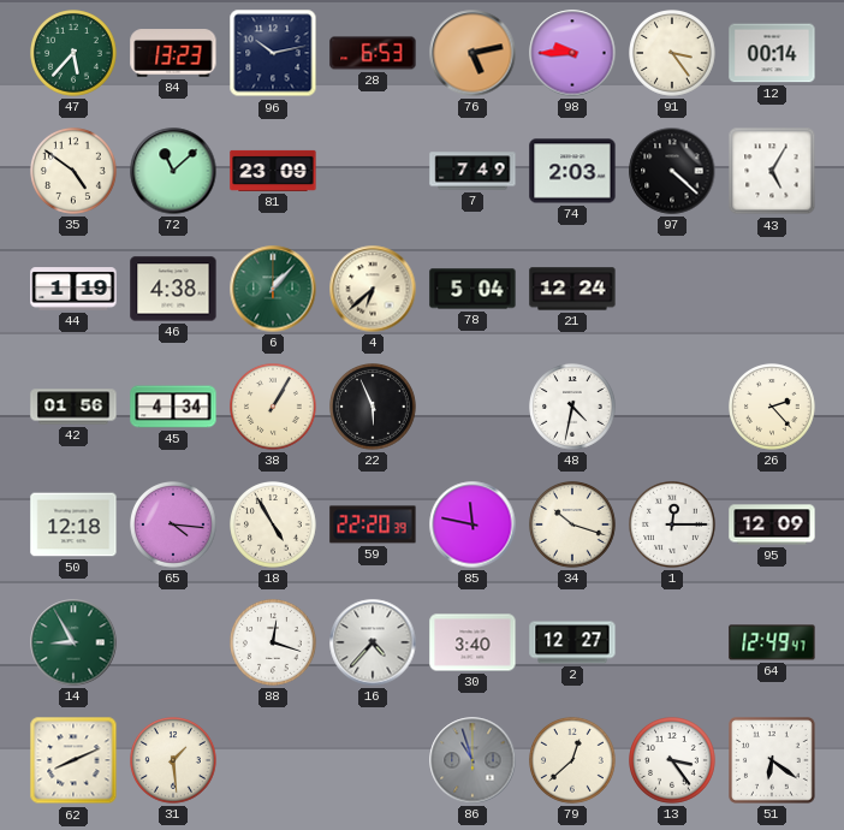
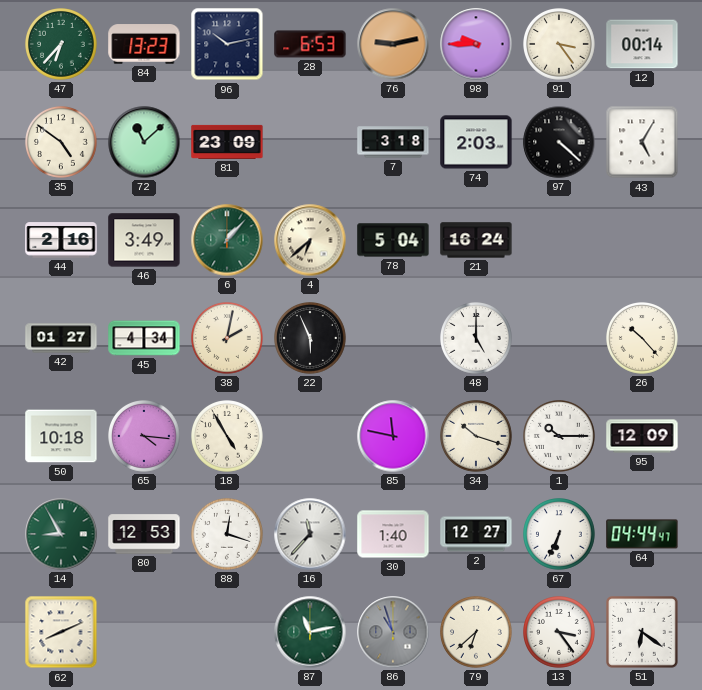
47: 5:37 -> 6:37
76: 5:13 -> 9:13
7: 7:49 -> 3:18
44: 1:19 -> 2:16
46: 4:38 -> 3:49
21: 12:24 -> 16:24
42: 01:56 -> 01:27
38: 1:05 -> 2:02
48: 4:32 -> 5:00
26: 2:23 -> 10:23
50: 12:18 -> 10:18
59: 22:20 -> none
1: 12:15 -> 10:15
80: none -> 12:53
16: 4:37 -> 11:37
30: 3:40 -> 1:40
67: none -> 6:34
64: 12:49 -> 04:44
31: 1:29 -> none
87: none -> 11:13
79: 12:38 -> 6:38
